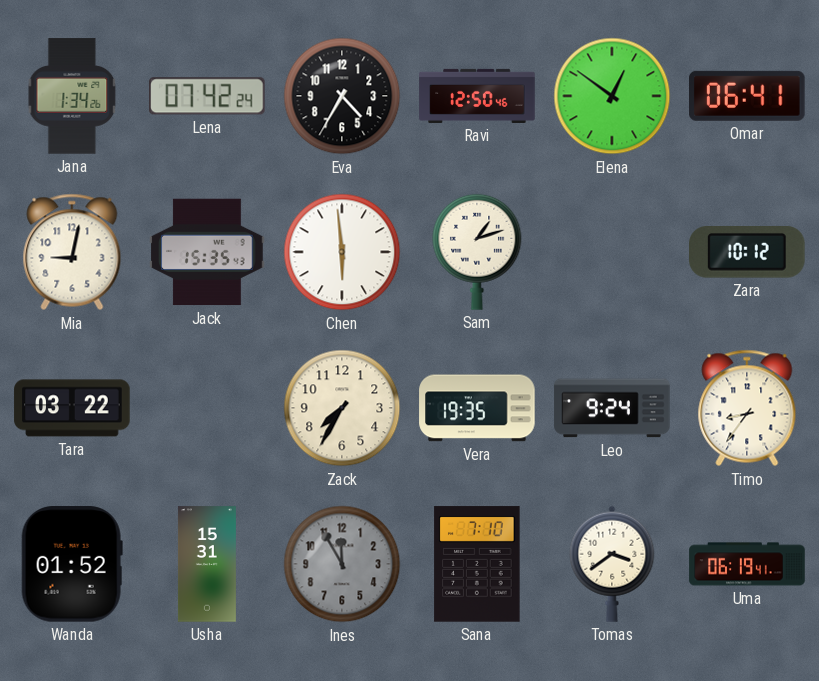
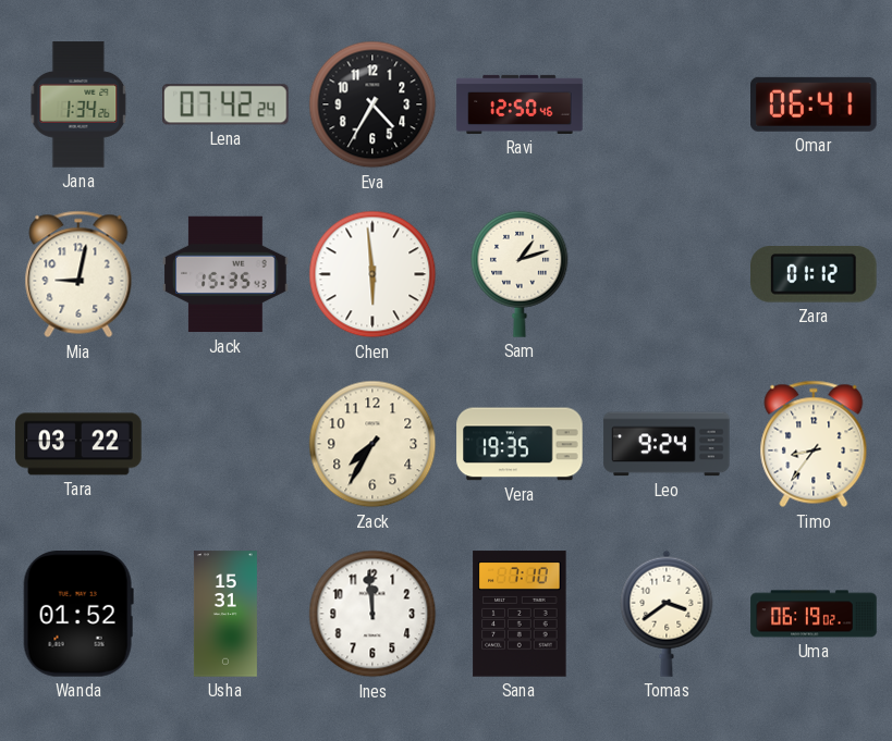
Elena: 12:51 -> none
Zara: 10:12 -> 01:12
Ines: 11:55 -> 11:59
Ines dial: grey -> white
Uma: 06:19:41 -> 06:19:02
